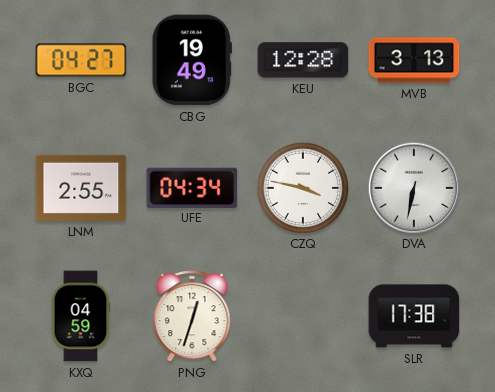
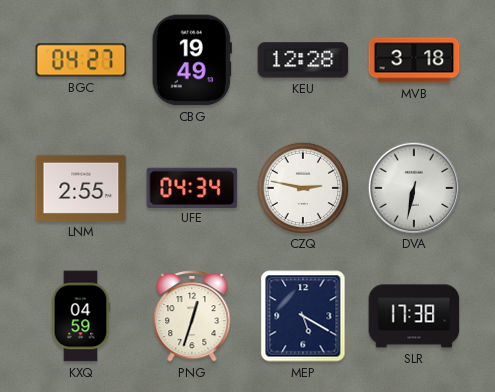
MVB: 3:13 -> 3:18
CZQ: 3:47 -> 2:47
MEP: none -> 5:20
